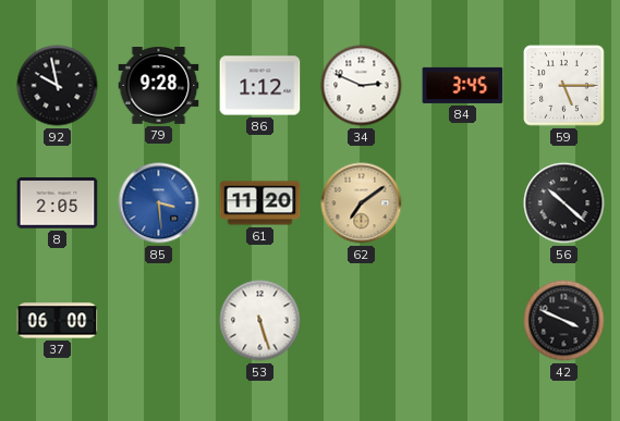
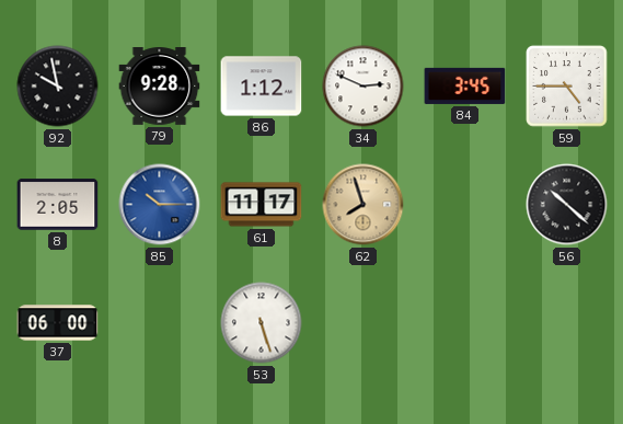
59: 5:15 -> 4:45
85: 3:29 -> 10:15
61: 11:20 -> 11:17
62: 7:09 -> 7:57
42: 3:49 -> none
